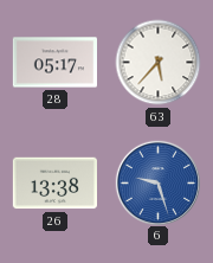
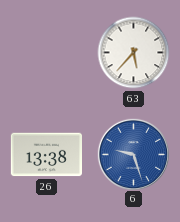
28: 05:17 -> none
